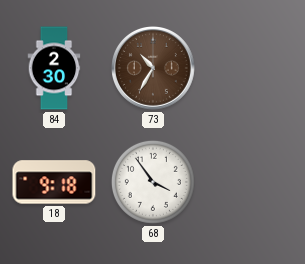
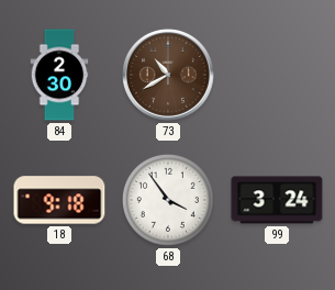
73: 10:35 -> 10:40
99: none -> 3:24
